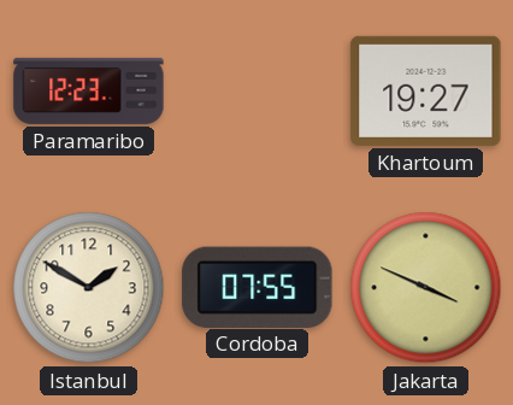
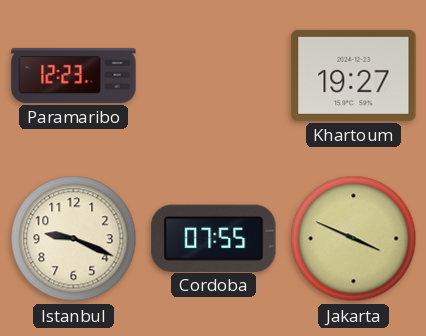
Istanbul: 1:50 -> 9:19
